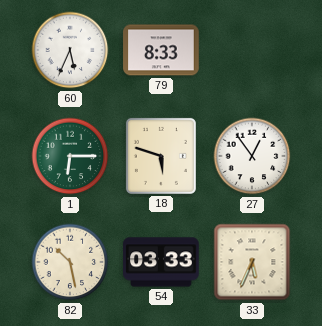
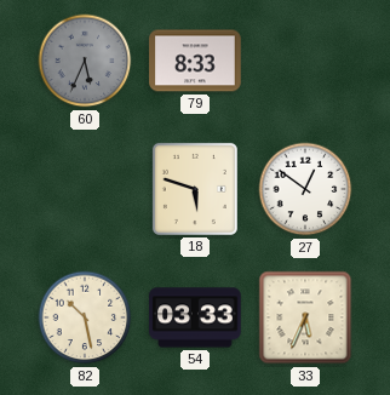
60 dial: white -> grey
1: 6:15 -> none
27: 12:54 -> 12:51
